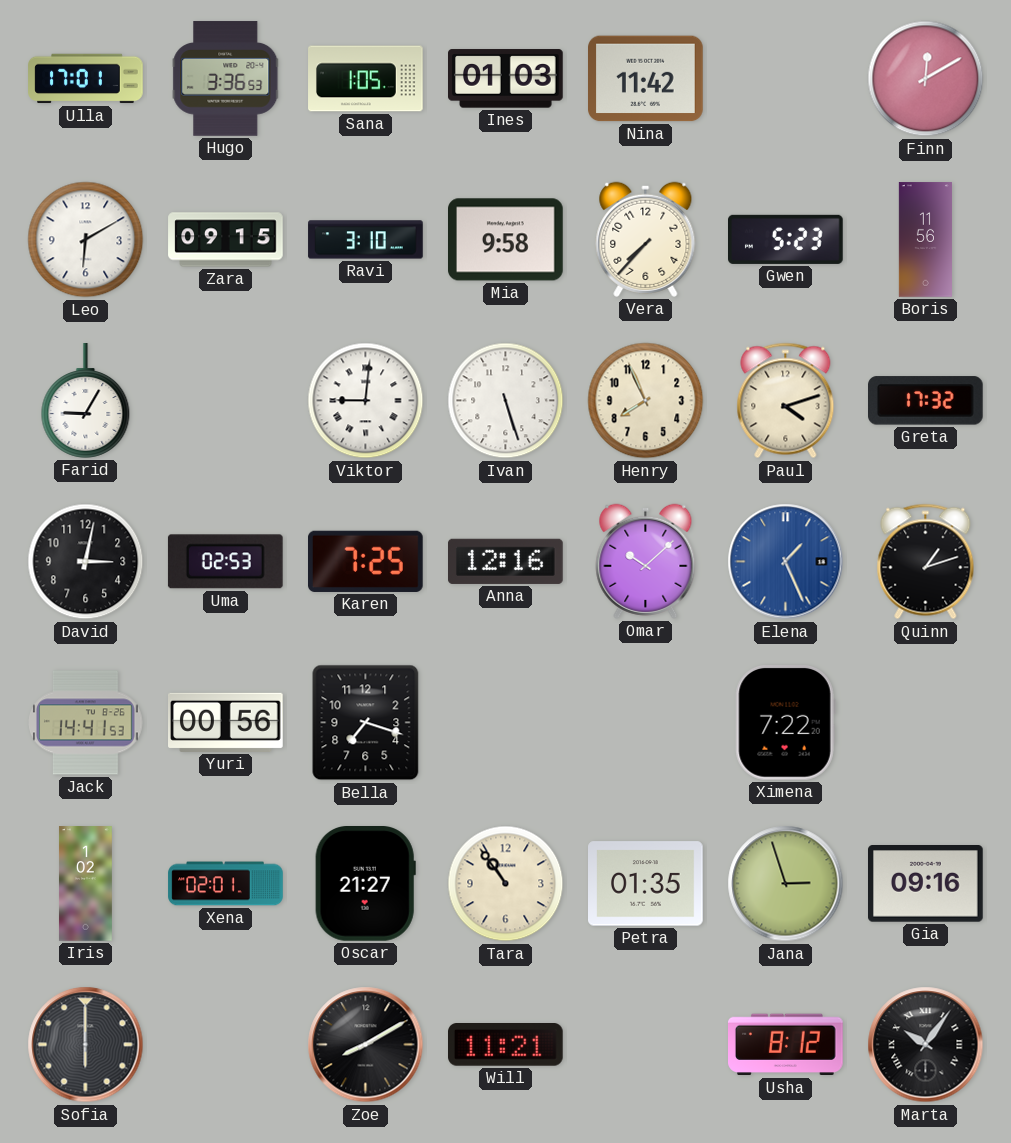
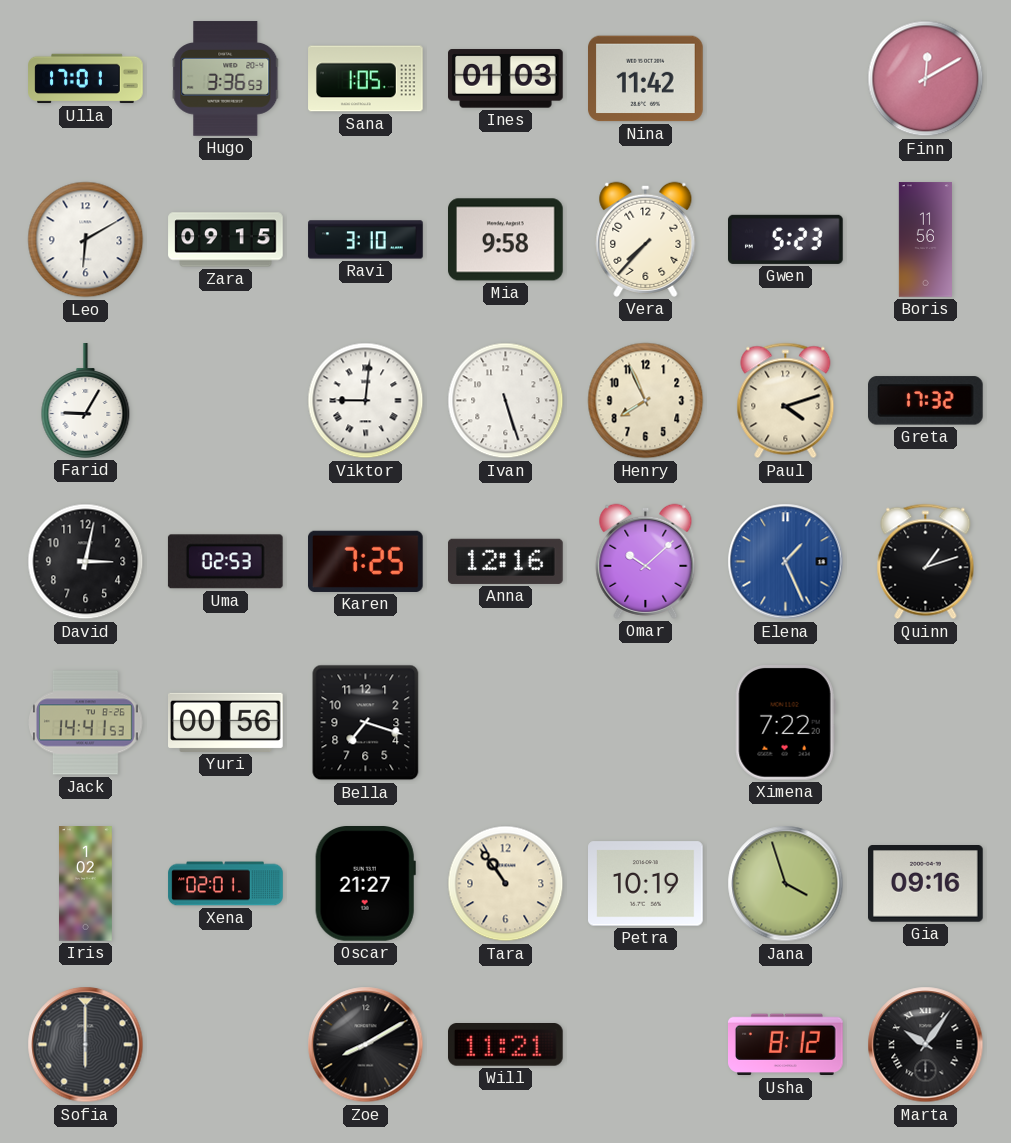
Petra: 01:35 -> 10:19
Jana: 2:57 -> 3:57
